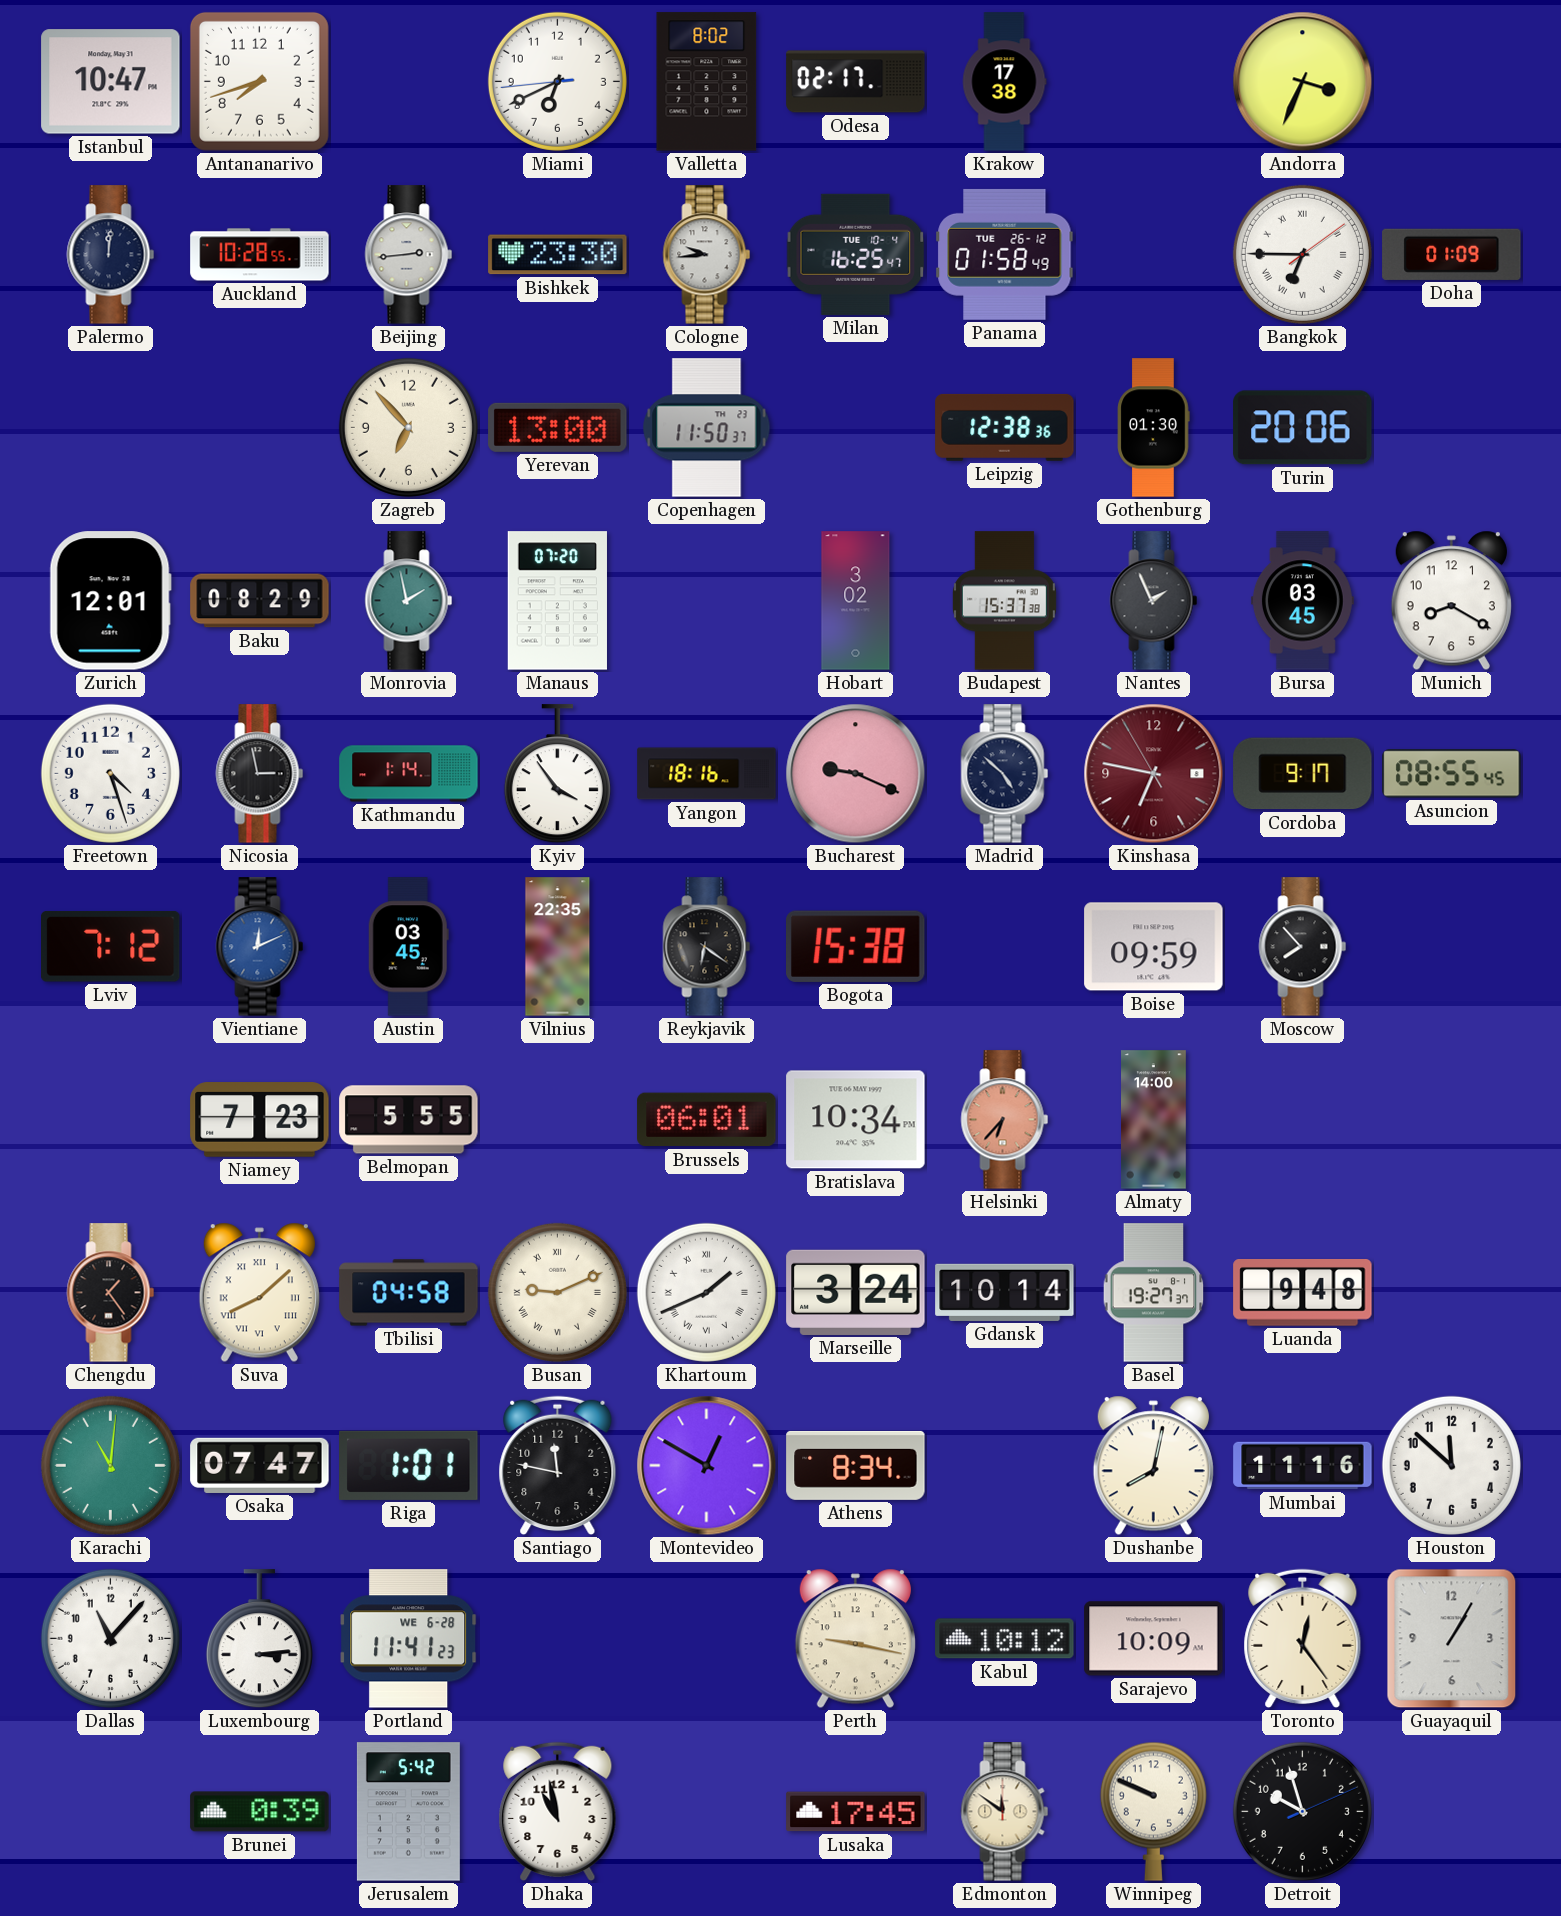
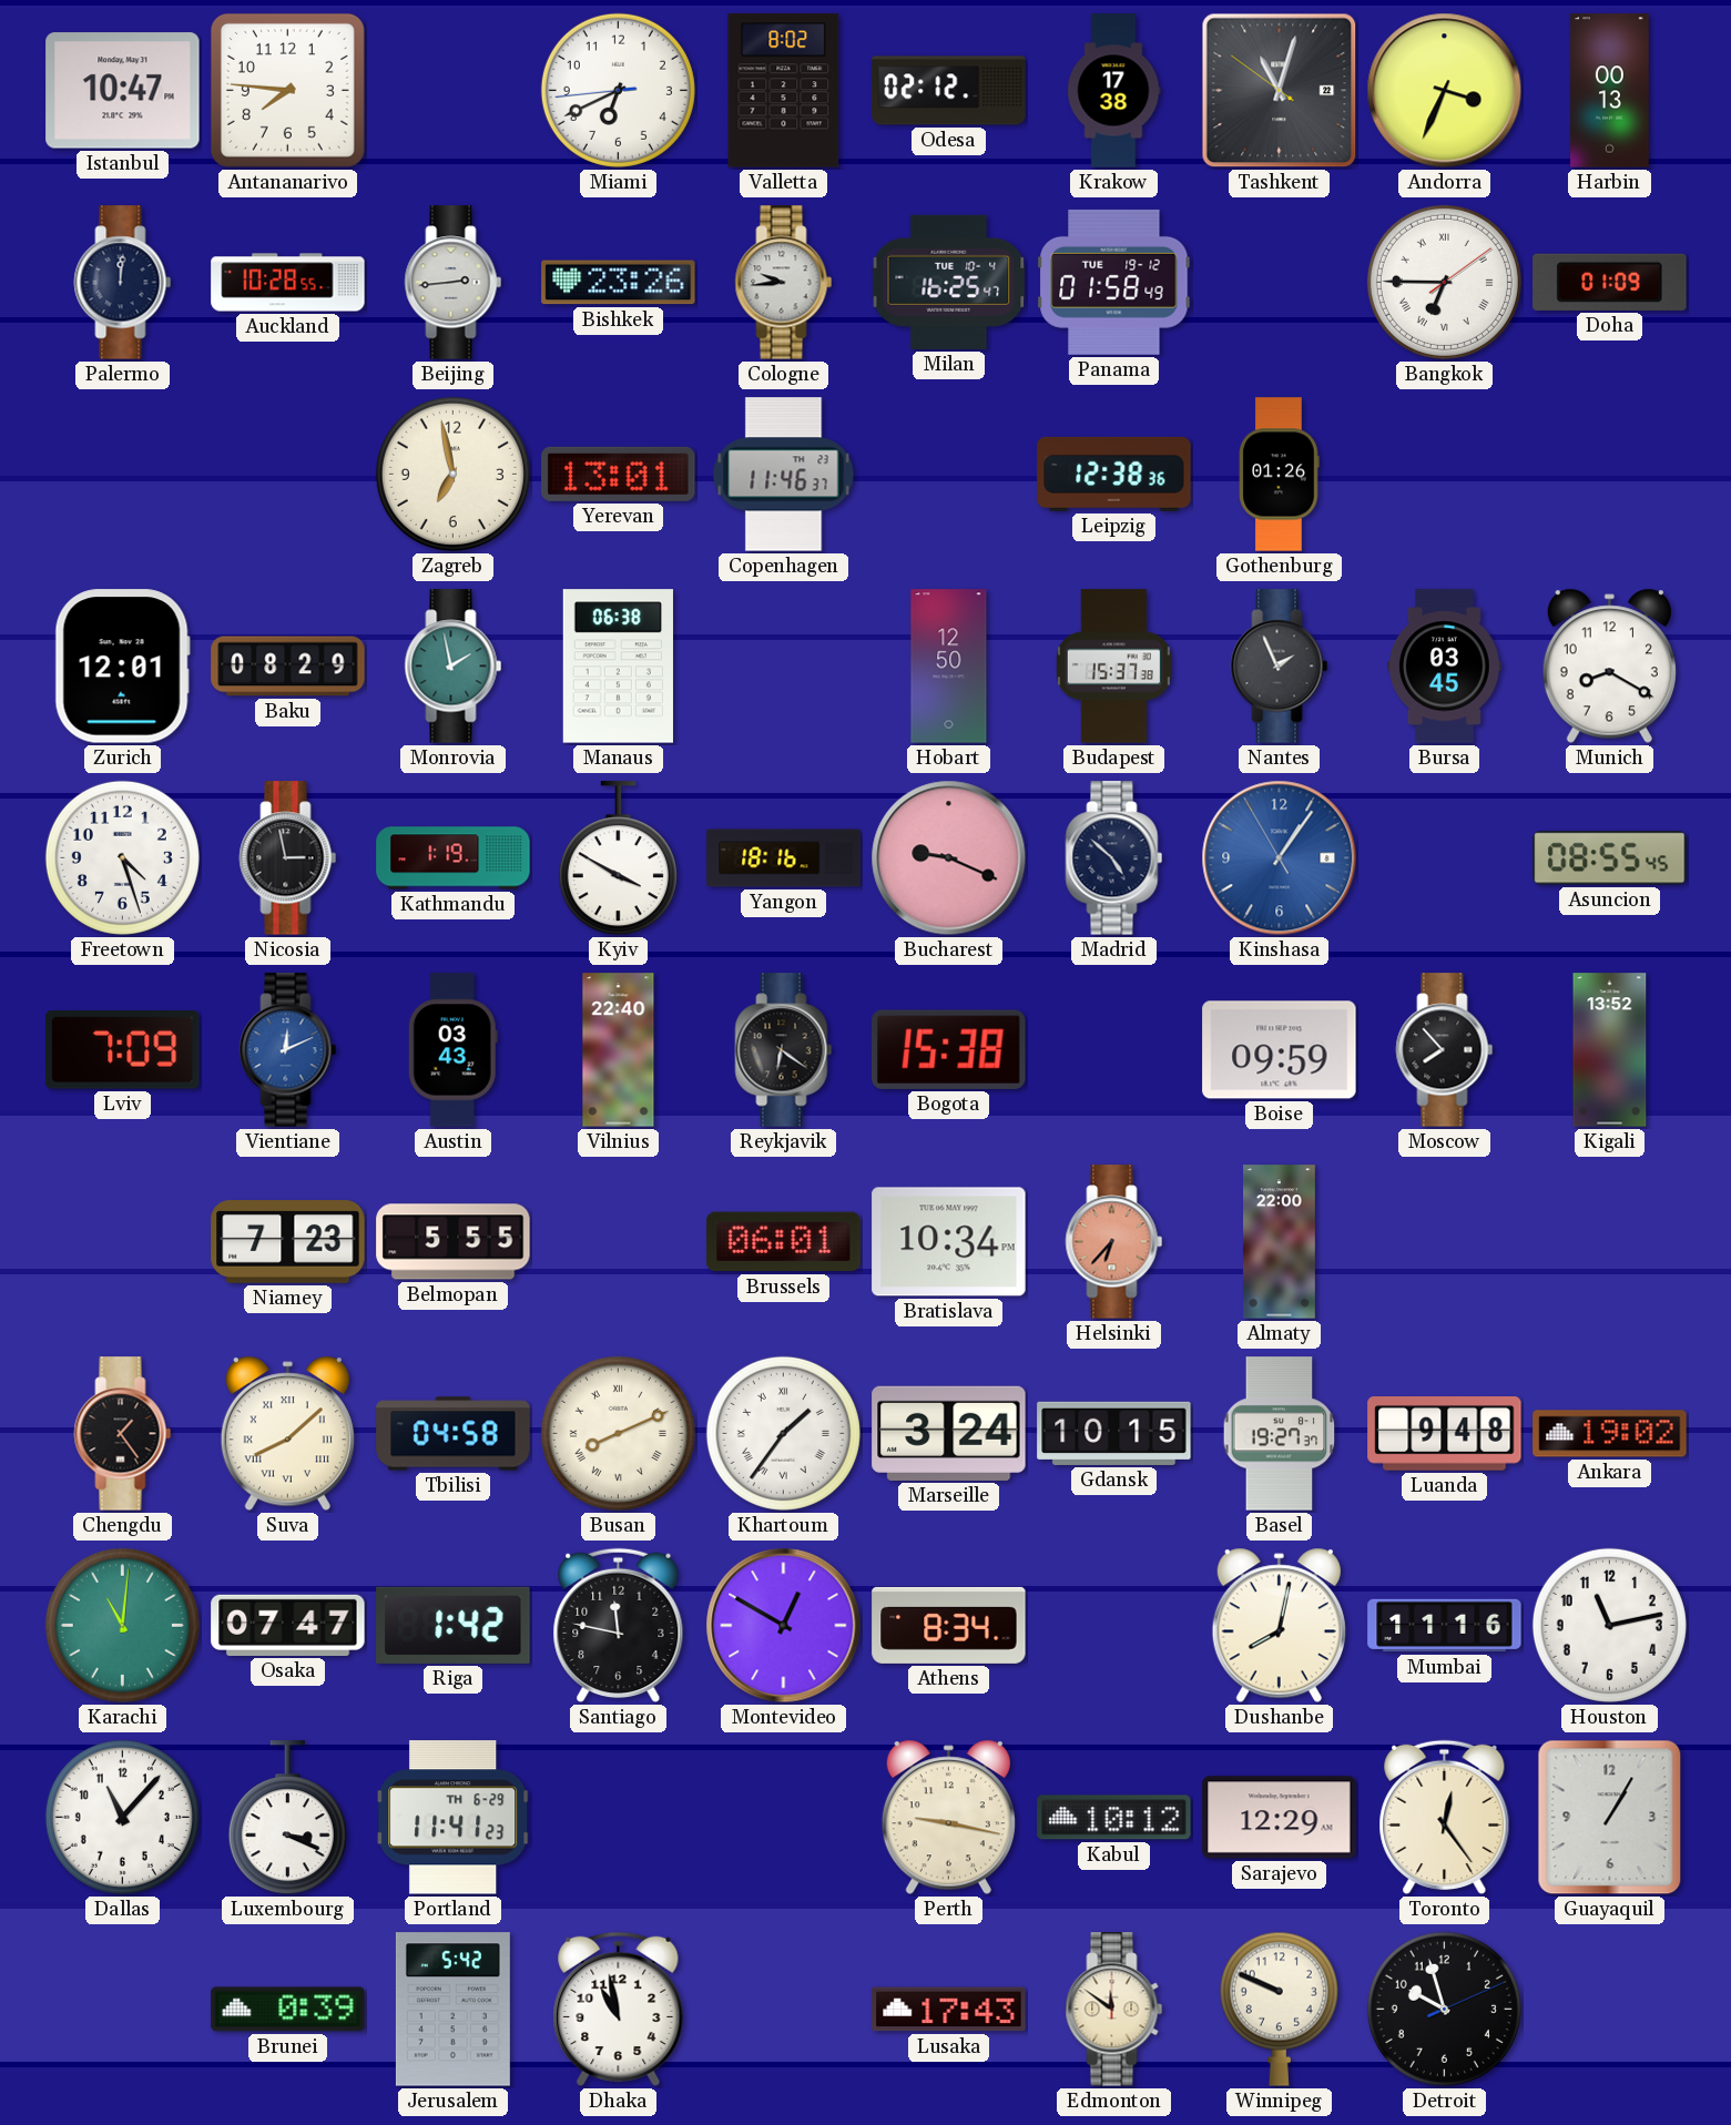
Antananarivo: 7:42 -> 7:46
Odesa: 02:17 -> 02:12
Tashkent: none -> 11:02
Harbin: none -> 00:13
Bishkek: 23:30 -> 23:26
Panama date: TUE 26-12 -> TUE 19-12
Zagreb: 6:53 -> 6:58
Yerevan: 13:00 -> 13:01
Copenhagen: 11:50 -> 11:46
Gothenburg: 01:30 -> 01:26
Turin: 20:06 -> none
Manaus: 07:20 -> 06:38
Hobart: 3:02 -> 12:50
Kathmandu: 1:14 -> 1:19
Kyiv: 3:54 -> 3:50
Kinshasa: 6:46 -> 1:05
Kinshasa dial: burgundy -> blue
Cordoba: 9:17 -> none
Lviv: 7:12 -> 7:09
Austin: 03:45 -> 03:43
Vilnius: 22:35 -> 22:40
Kigali: none -> 13:52
Almaty: 14:00 -> 22:00
Busan: 9:11 -> 8:11
Khartoum: 1:41 -> 1:36
Gdansk: 10:14 -> 10:15
Ankara: none -> 19:02
Riga: 1:01 -> 1:42
Houston: 11:52 -> 11:13
Luxembourg: 3:14 -> 3:19
Portland date: WE 6-28 -> TH 6-29
Sarajevo: 10:09 -> 12:29
Lusaka: 17:45 -> 17:43
